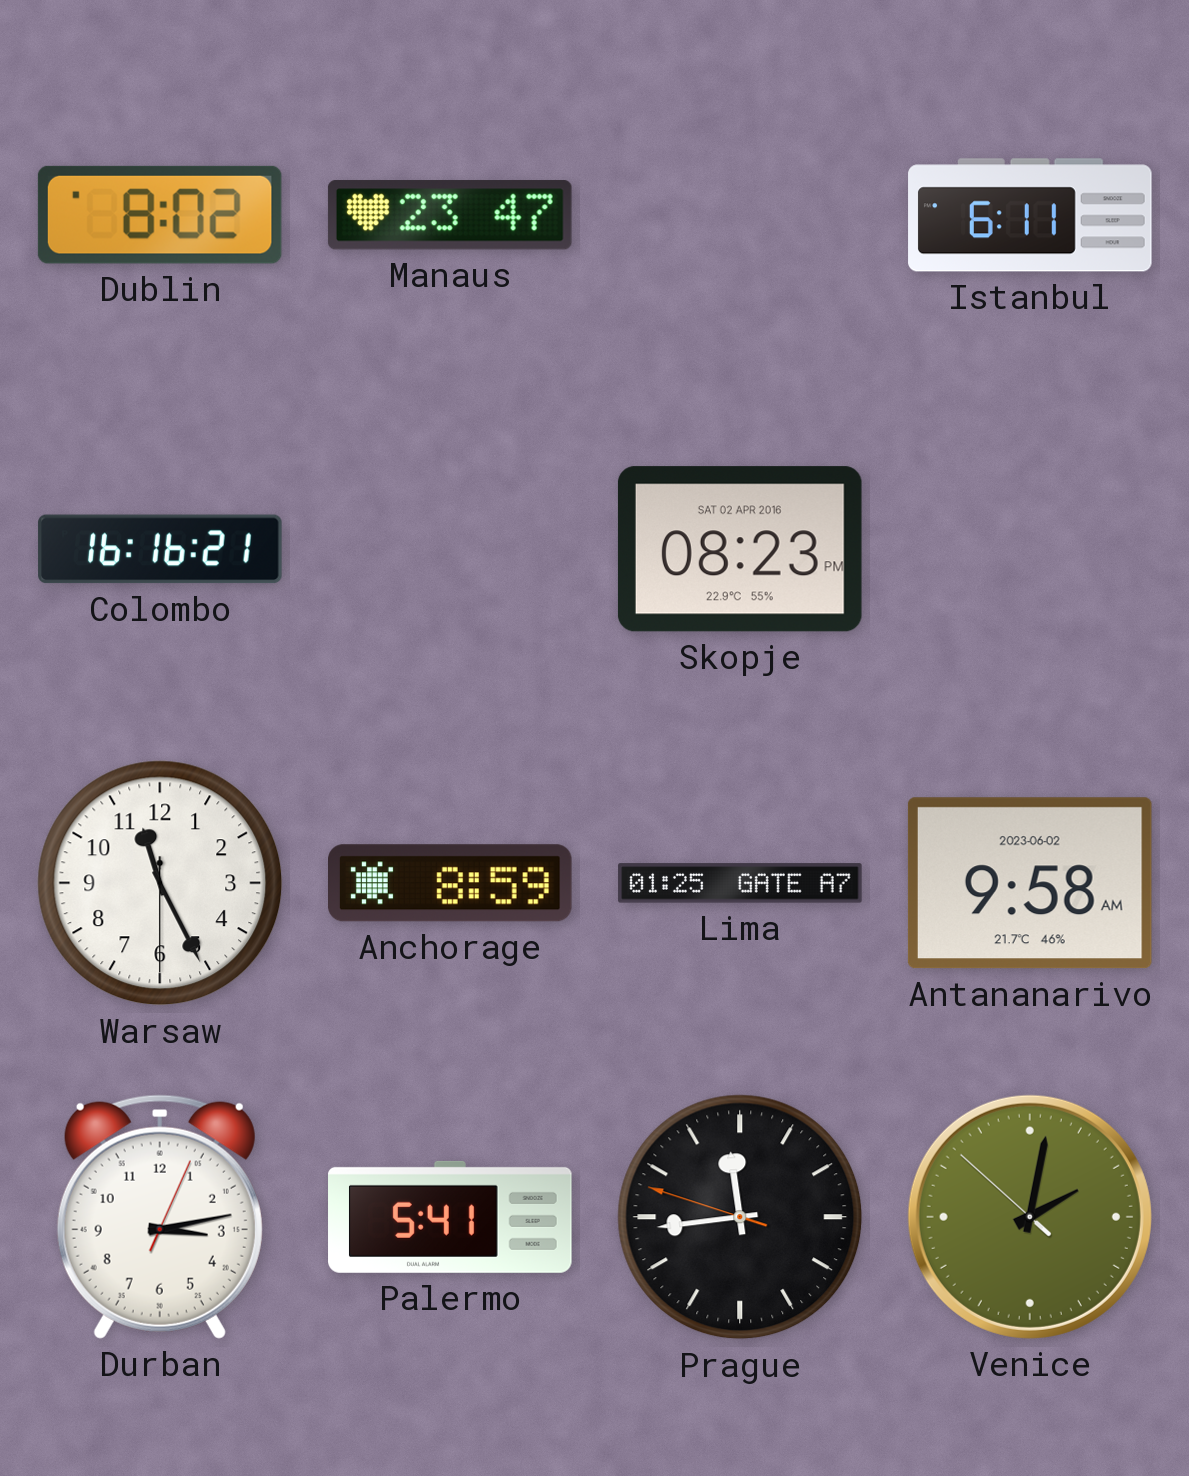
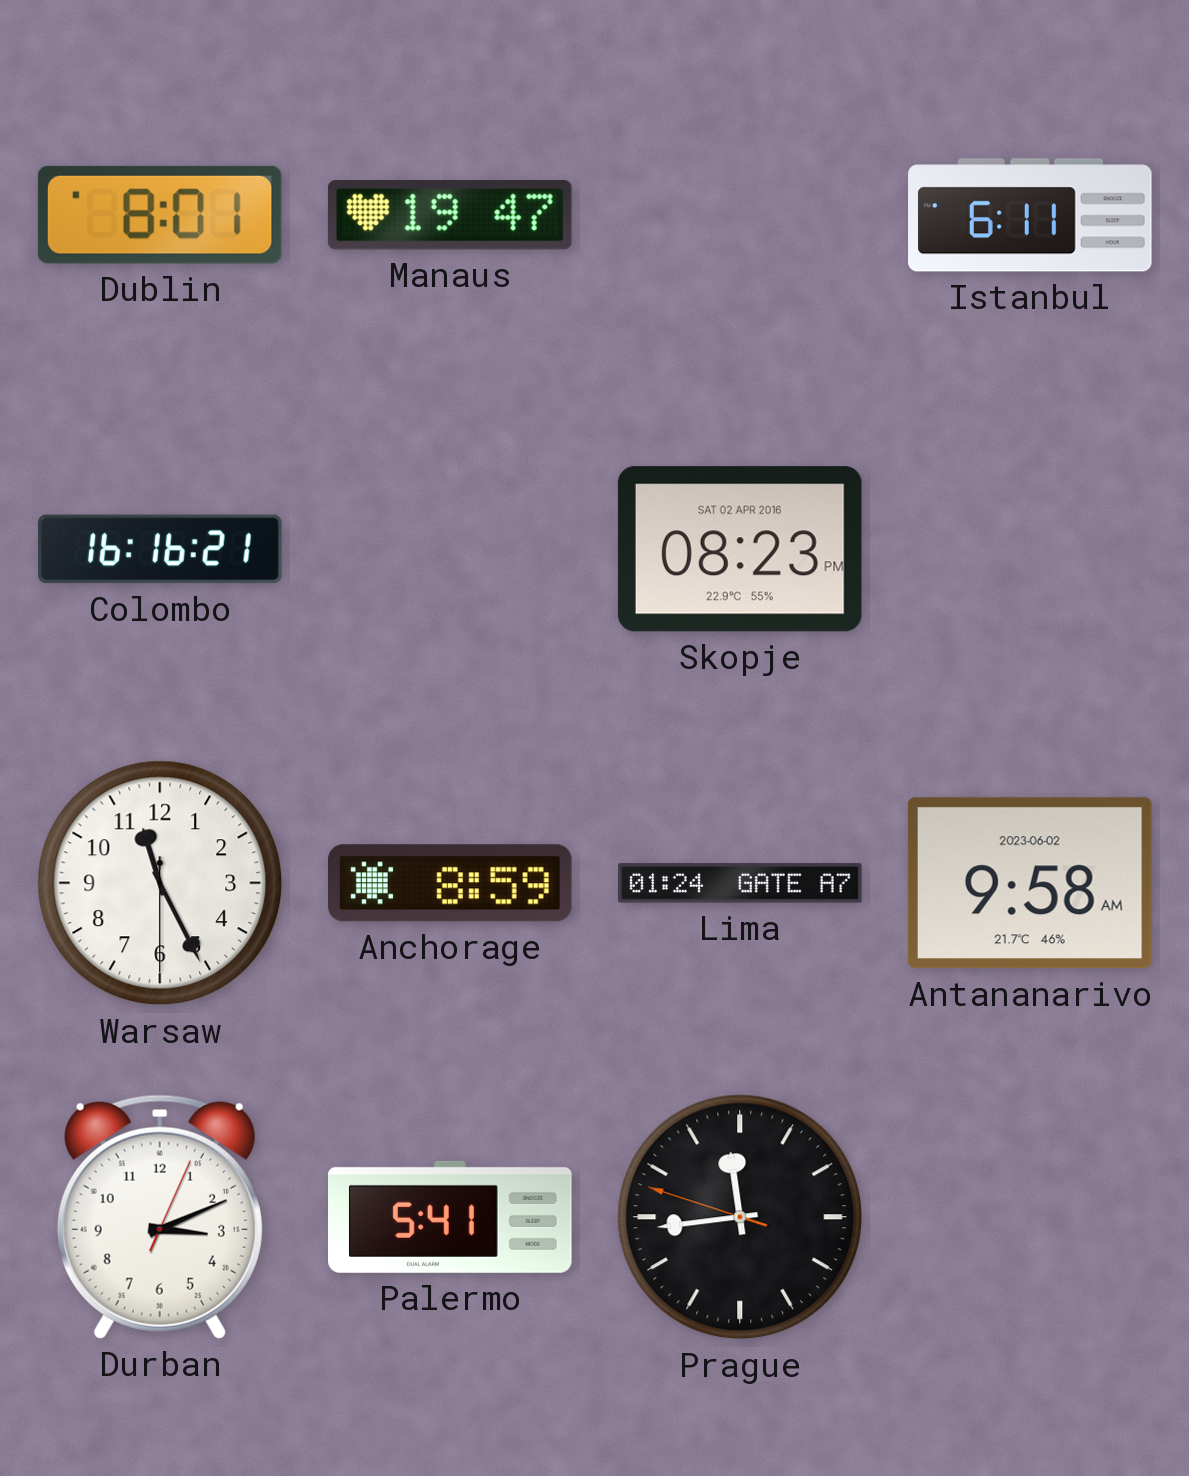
Dublin: 8:02 -> 8:01
Manaus: 23:47 -> 19:47
Lima: 01:25 -> 01:24
Durban: 3:13 -> 3:11
Venice: 2:01 -> none
